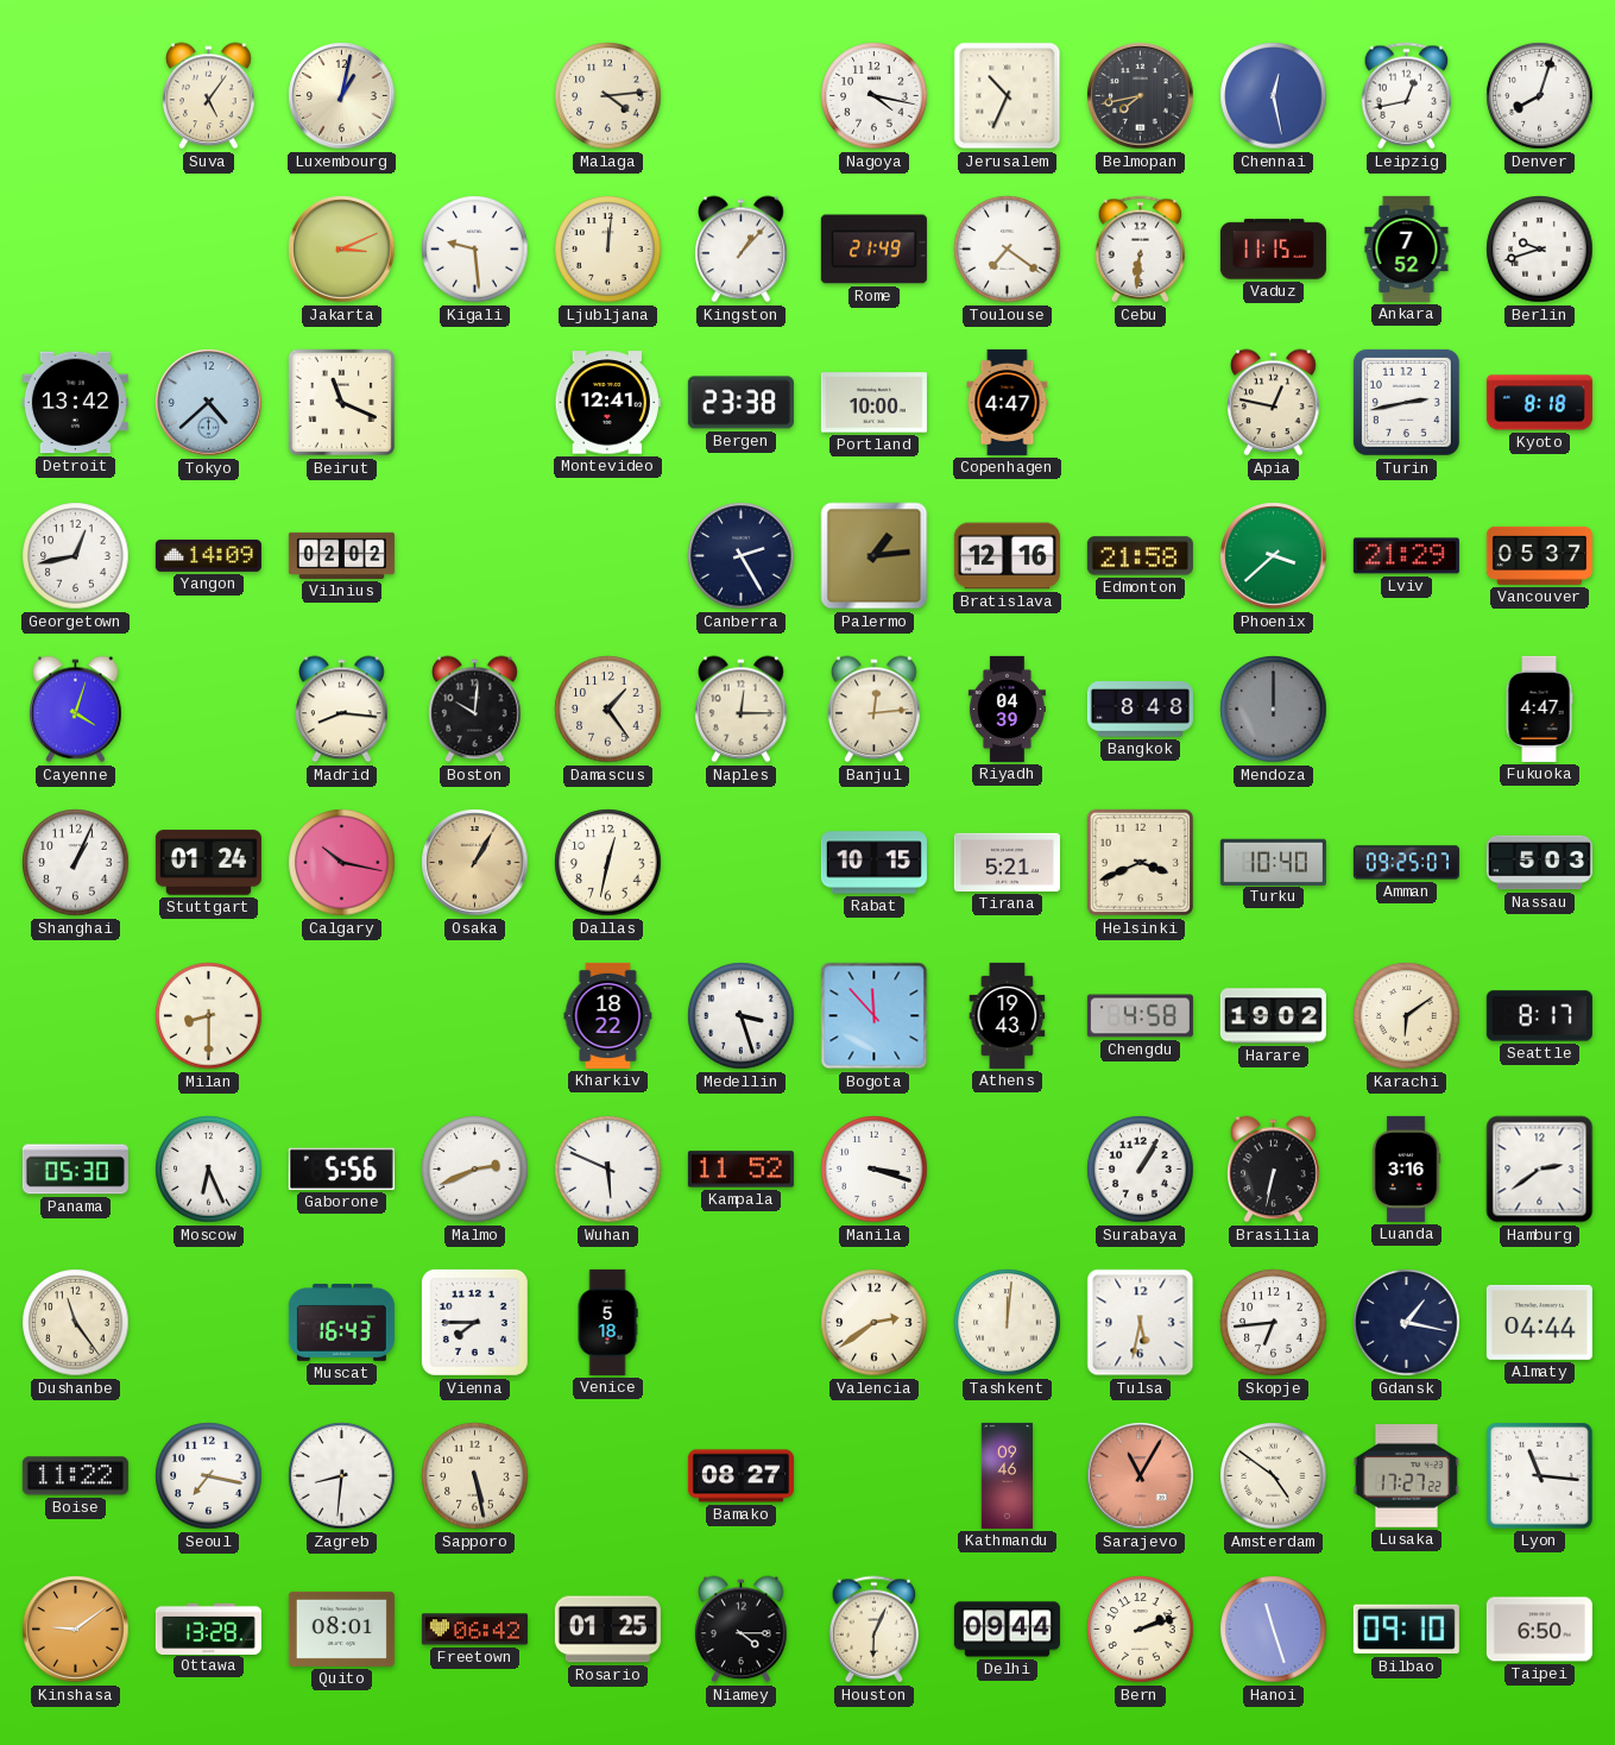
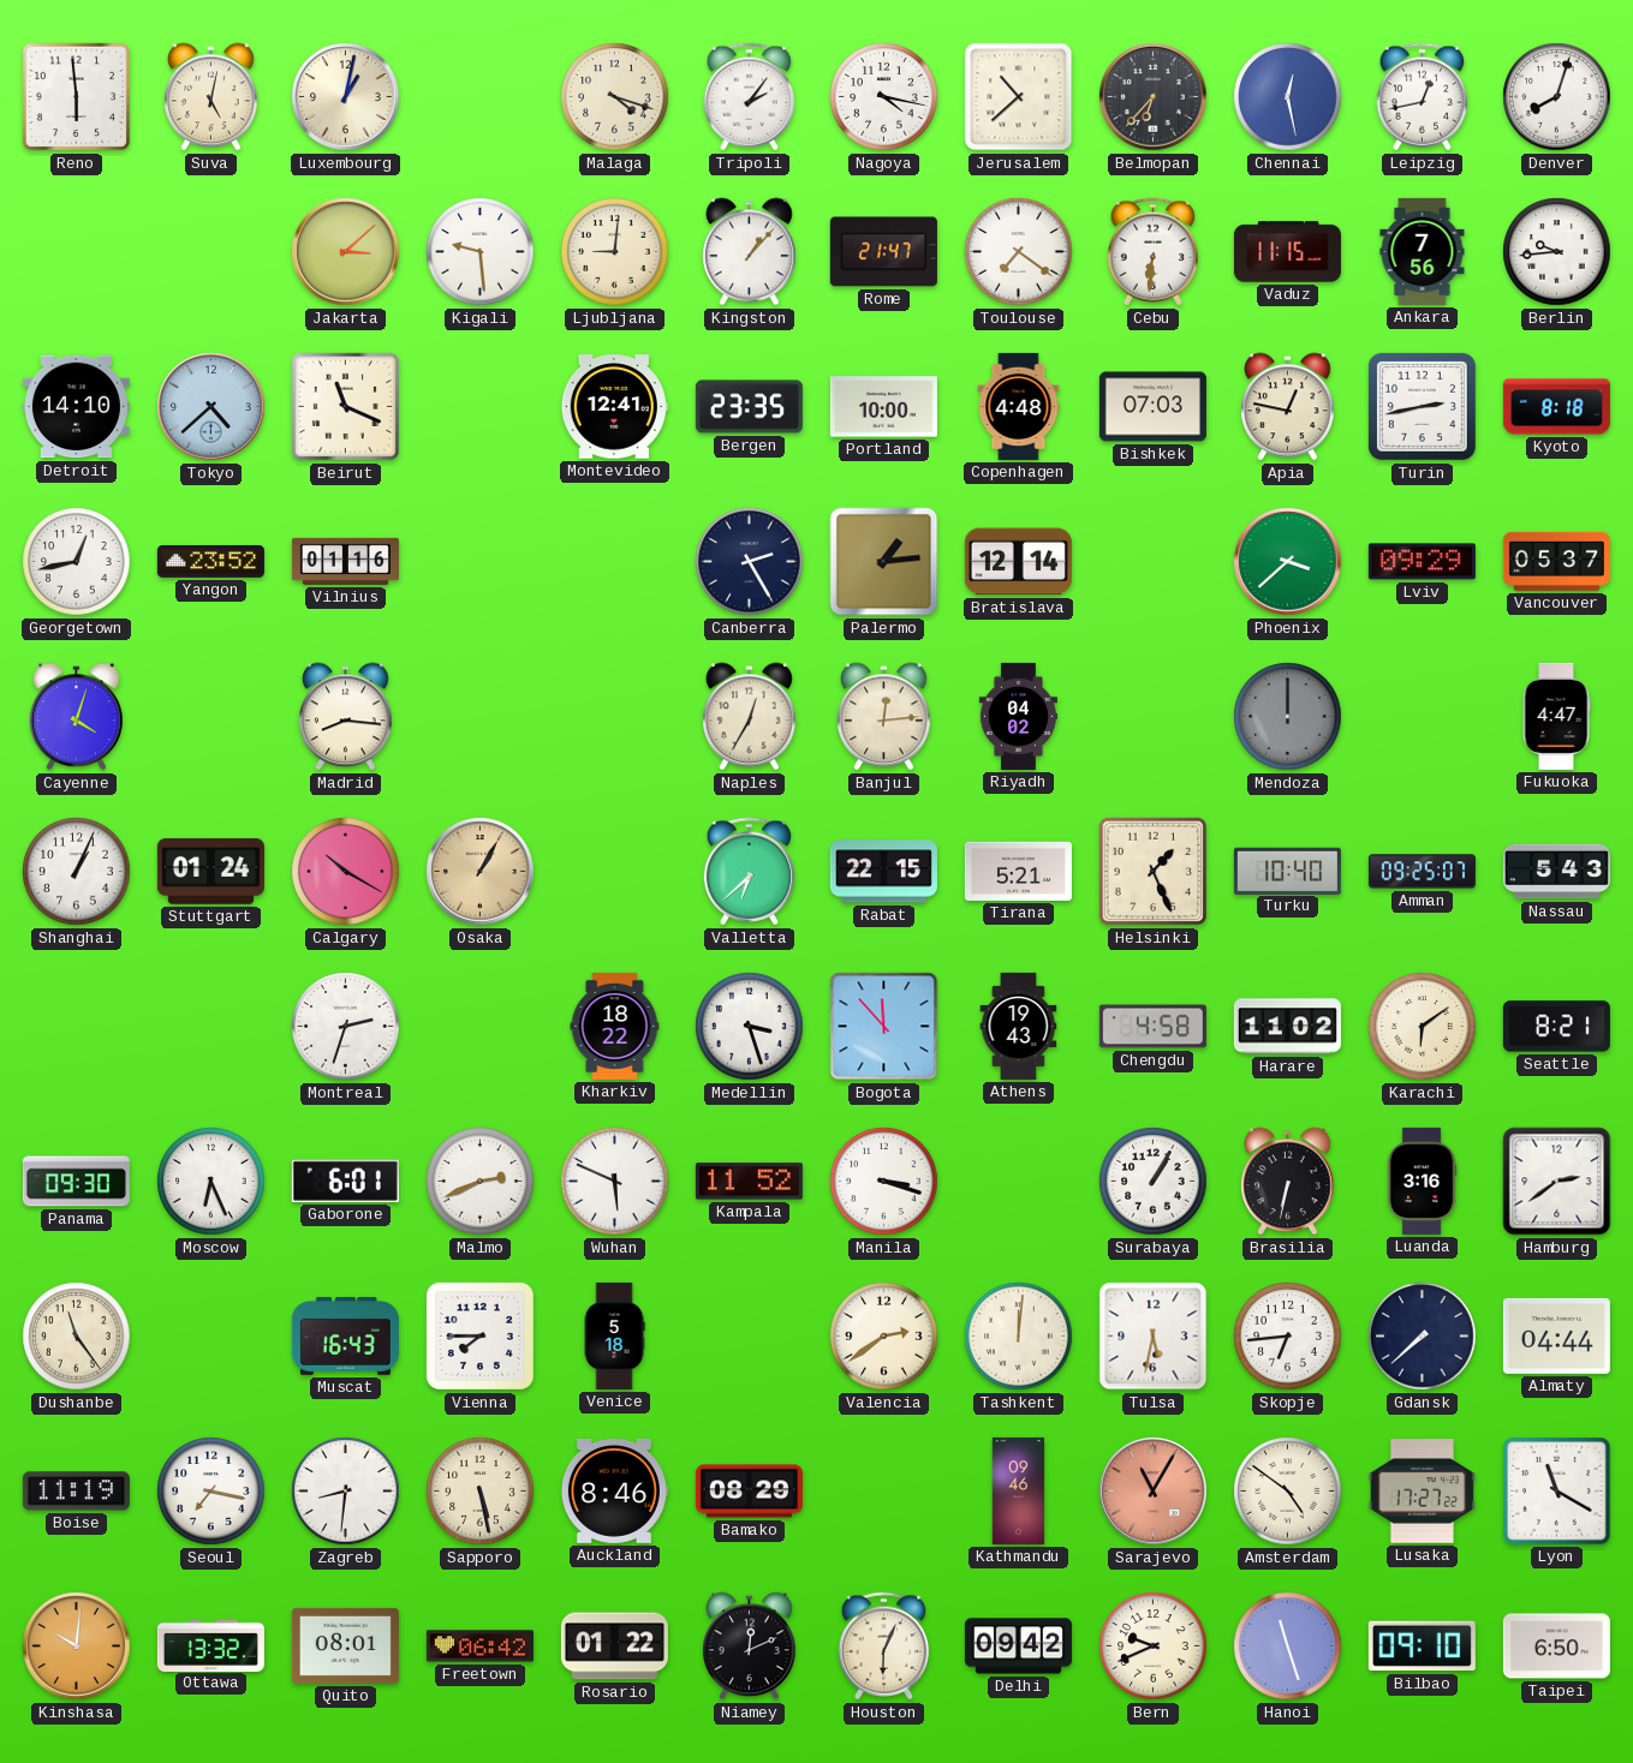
Reno: none -> 5:59
Suva: 5:06 -> 5:02
Malaga: 4:14 -> 4:18
Tripoli: none -> 2:06
Jerusalem: 10:34 -> 10:38
Belmopan: 7:43 -> 6:37
Jakarta: 3:11 -> 3:08
Ljubljana: 12:01 -> 9:01
Rome: 21:49 -> 21:47
Ankara: 7:52 -> 7:56
Berlin: 9:42 -> 9:44
Detroit: 13:42 -> 14:10
Bergen: 23:38 -> 23:35
Copenhagen: 4:47 -> 4:48
Bishkek: none -> 07:03
Yangon: 14:09 -> 23:52
Vilnius: 02:02 -> 01:16
Bratislava: 12:16 -> 12:14
Edmonton: 21:58 -> none
Lviv: 21:29 -> 09:29
Boston: 10:01 -> none
Damascus: 1:24 -> none
Naples: 12:15 -> 12:35
Riyadh: 04:39 -> 04:02
Bangkok: 8:48 -> none
Calgary: 10:17 -> 10:20
Dallas: 12:32 -> none
Valletta: none -> 6:38
Rabat: 10:15 -> 22:15
Helsinki: 3:41 -> 1:26
Nassau: 5:03 -> 5:43
Milan: 8:30 -> none
Montreal: none -> 2:33
Harare: 19:02 -> 11:02
Seattle: 8:17 -> 8:21
Panama: 05:30 -> 09:30
Gaborone: 5:56 -> 6:01
Gdansk: 1:17 -> 7:38
Boise: 11:22 -> 11:19
Auckland: none -> 8:46
Bamako: 08:27 -> 08:29
Lyon: 11:16 -> 11:20
Kinshasa: 9:09 -> 10:01
Ottawa: 13:28 -> 13:32
Rosario: 01:25 -> 01:22
Niamey: 4:15 -> 12:11
Delhi: 09:44 -> 09:42
Bern: 2:12 -> 9:41
